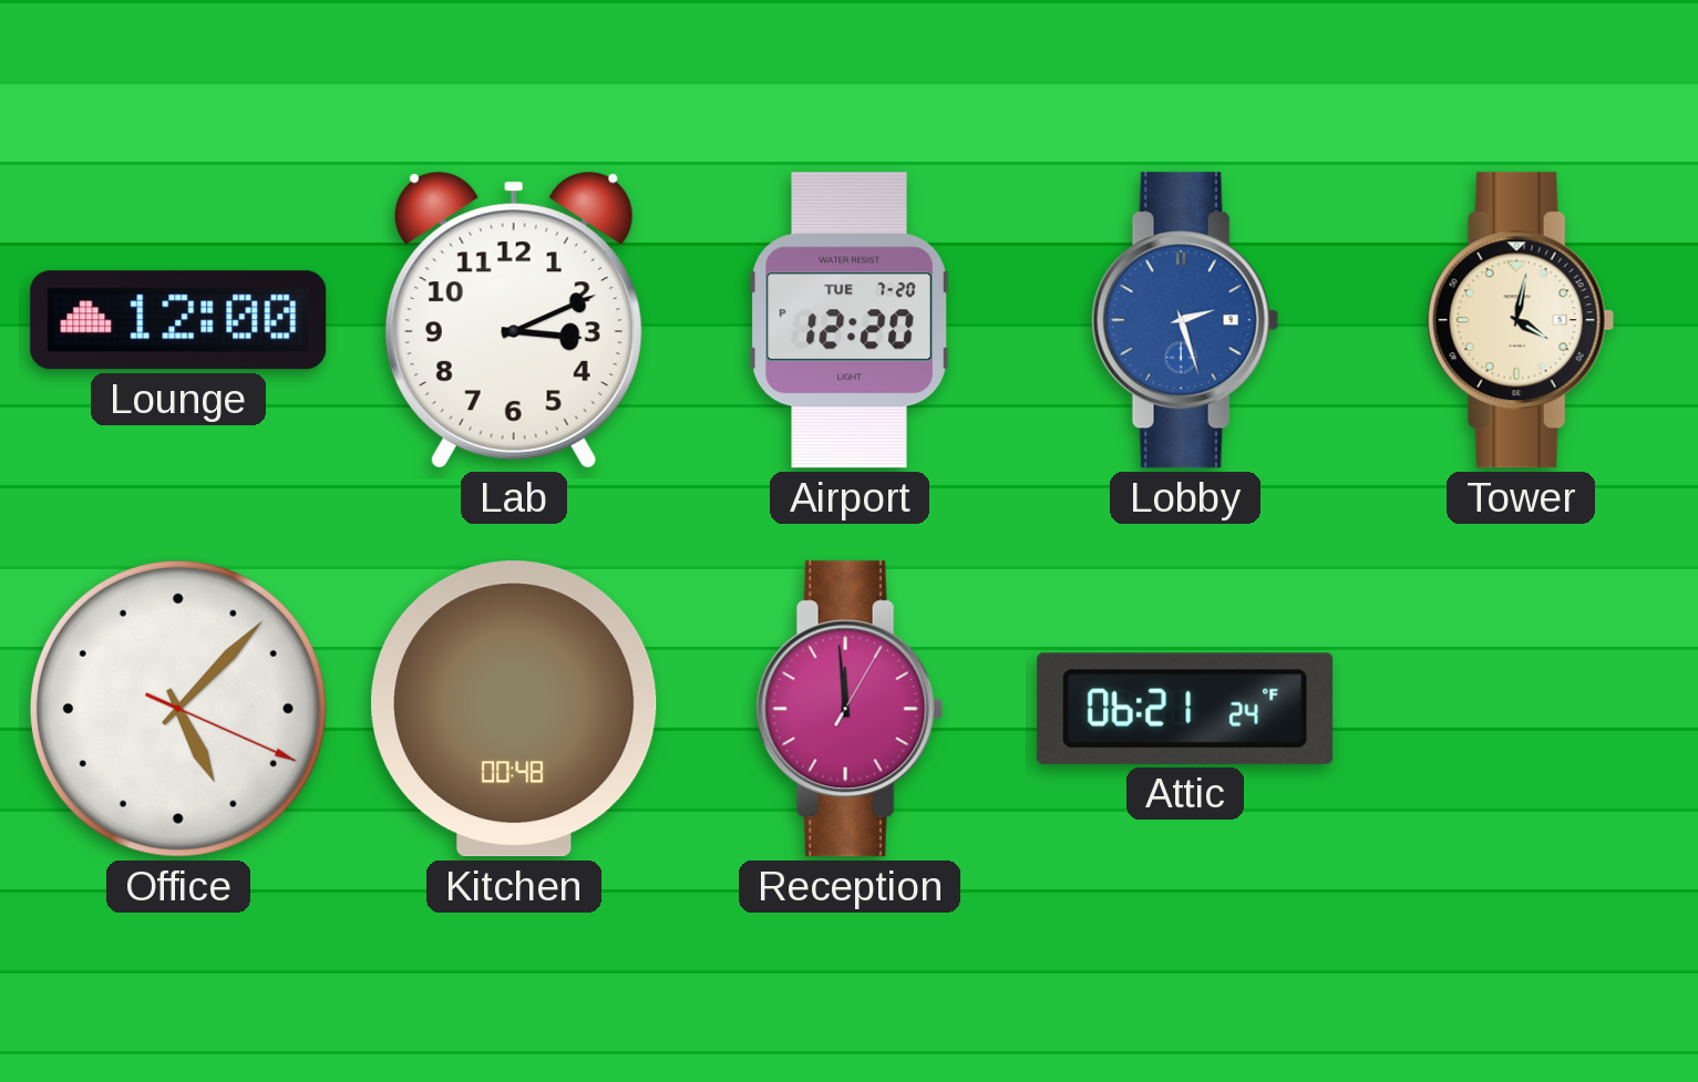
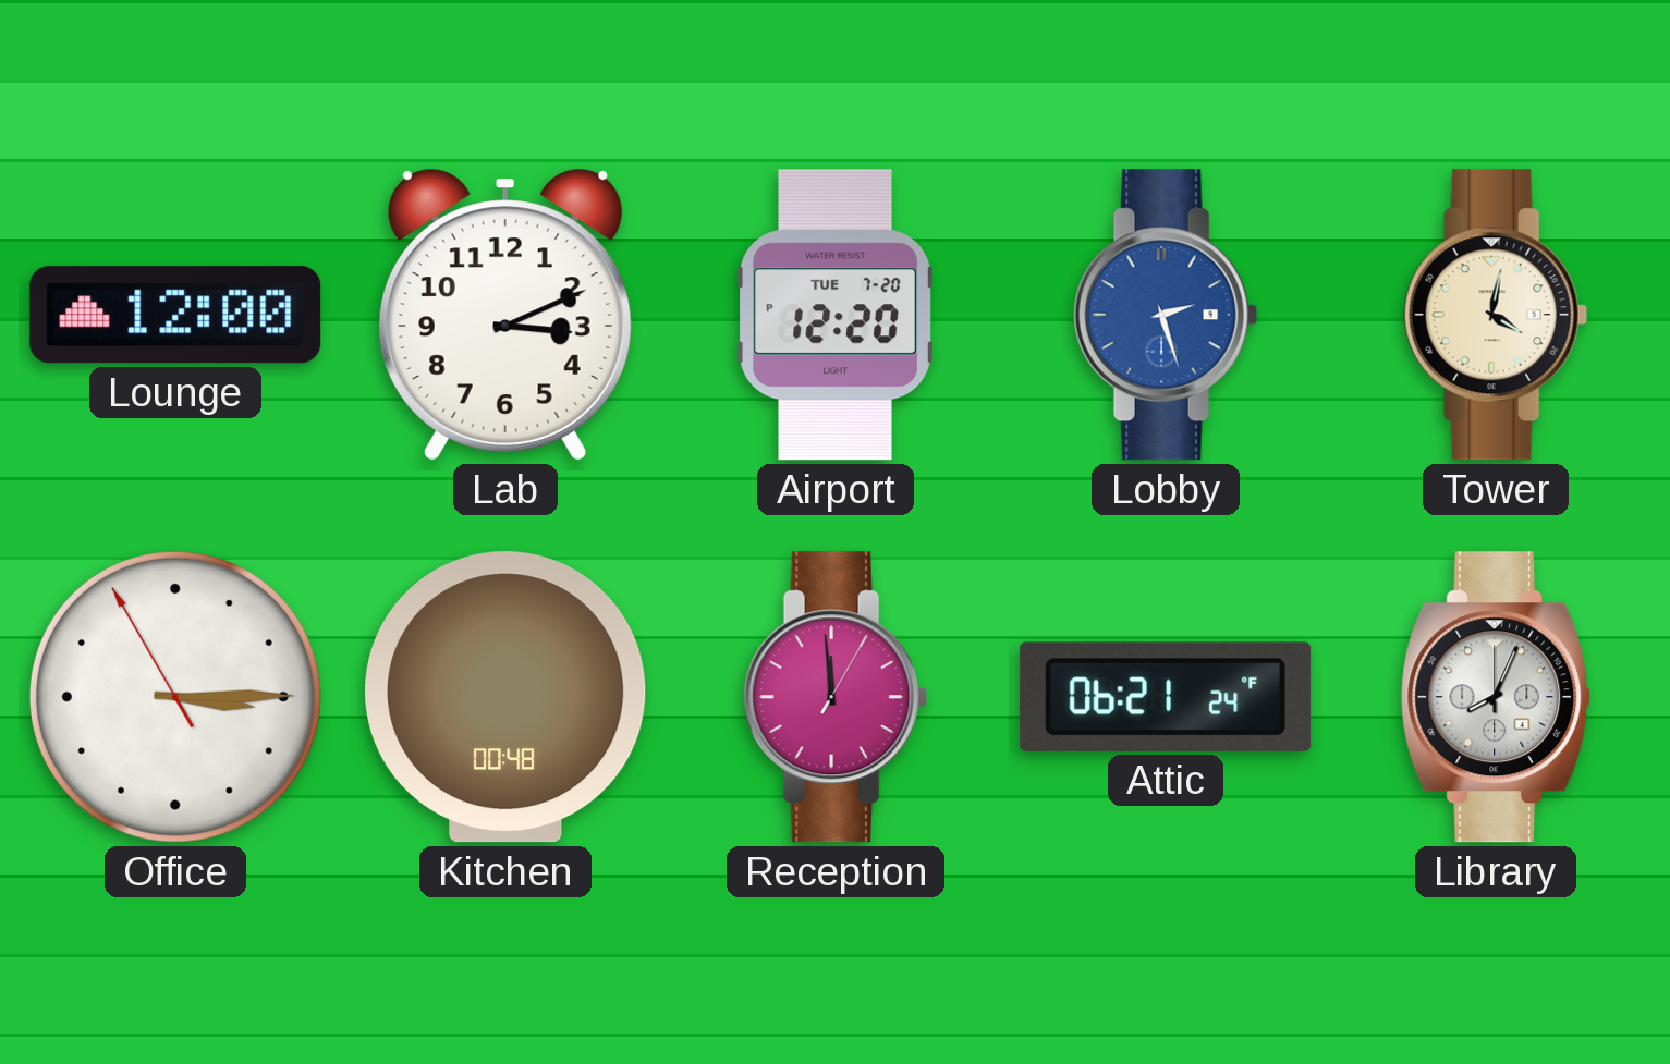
Office: 5:07 -> 3:14
Library: none -> 8:04
